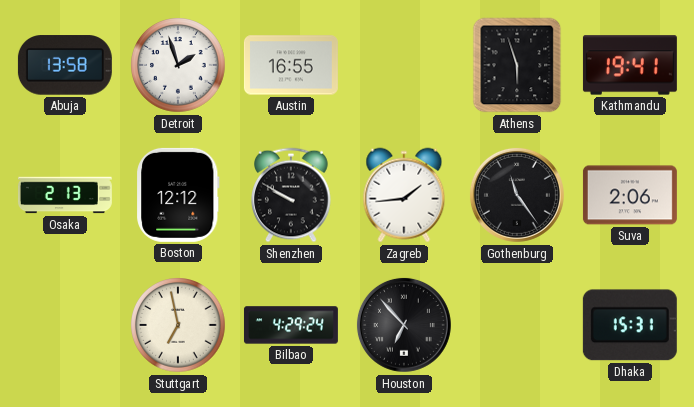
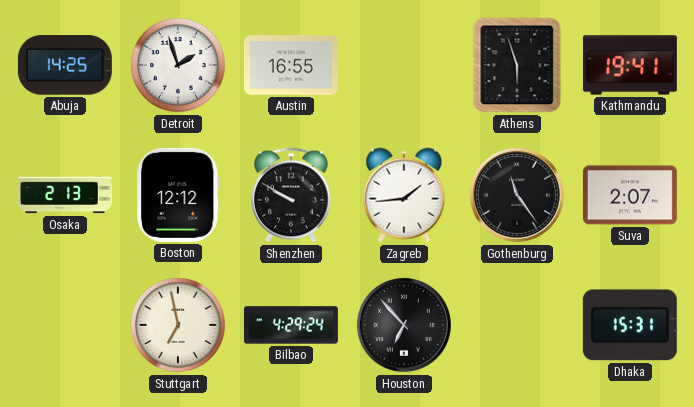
Abuja: 13:58 -> 14:25
Suva: 2:06 -> 2:07
